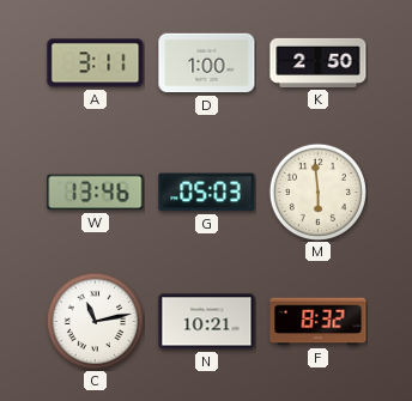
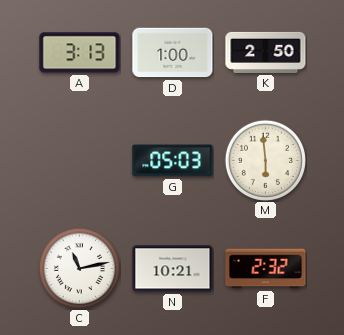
A: 3:11 -> 3:13
W: 13:46 -> none
F: 8:32 -> 2:32
